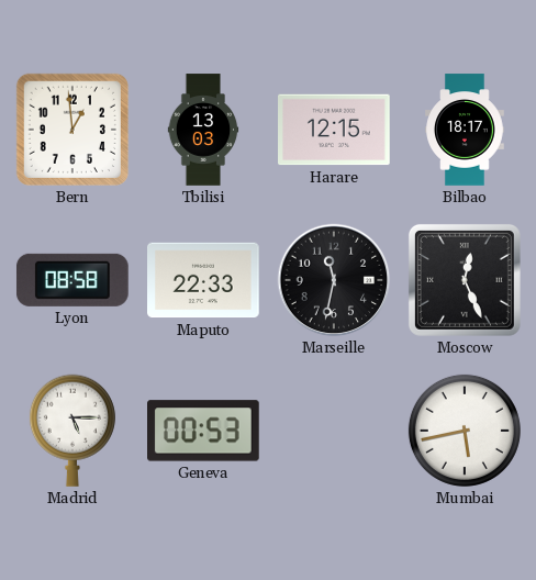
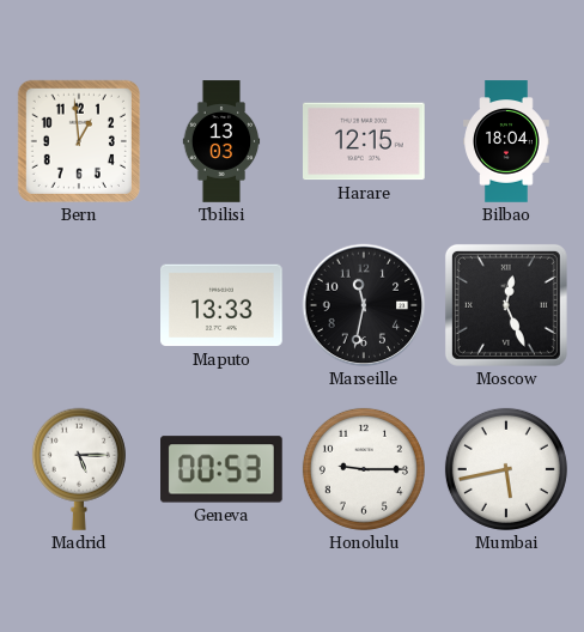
Bilbao: 18:17 -> 18:04
Lyon: 08:58 -> none
Maputo: 22:33 -> 13:33
Honolulu: none -> 9:15
